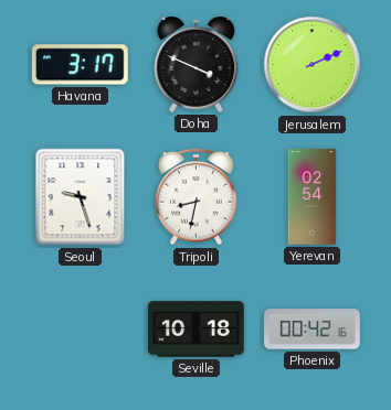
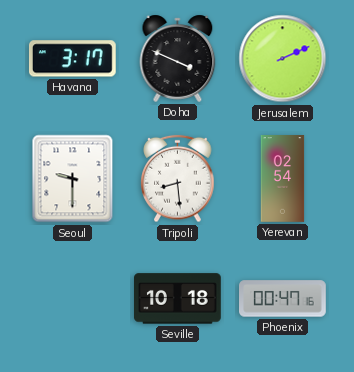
Seoul: 9:27 -> 9:30
Tripoli: 8:32 -> 8:29
Phoenix: 00:42 -> 00:47
